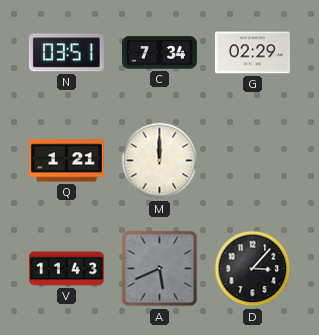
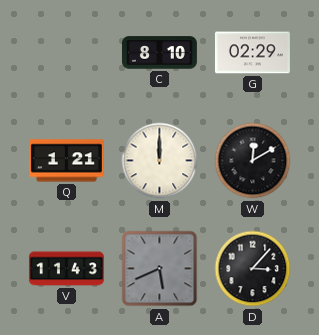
N: 03:51 -> none
C: 7:34 -> 8:10
W: none -> 12:10
